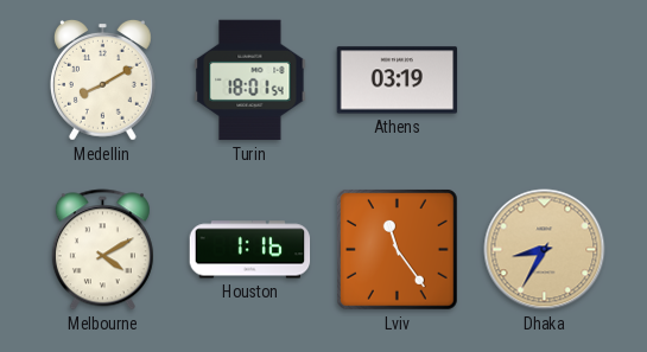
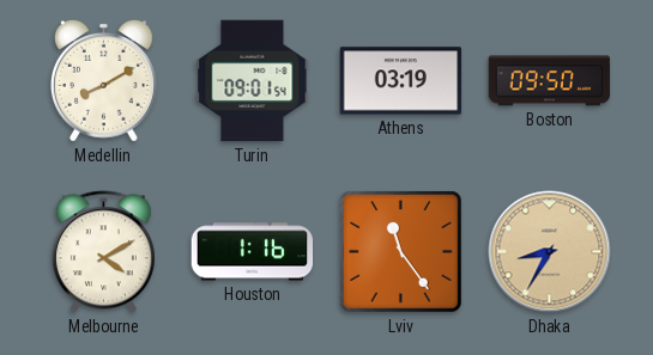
Turin: 18:01 -> 09:01
Boston: none -> 09:50
